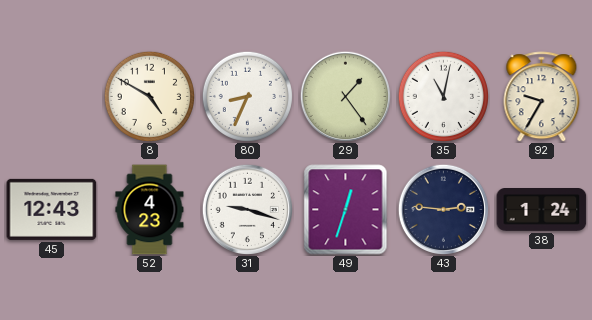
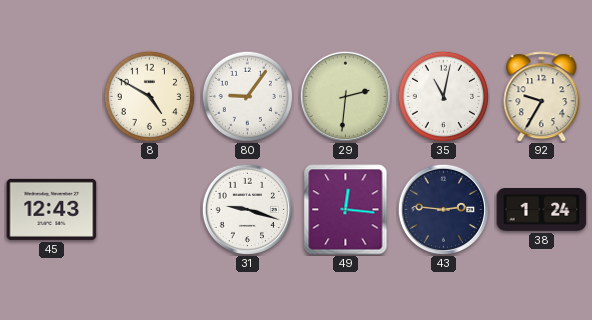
80: 8:34 -> 9:06
29: 1:24 -> 2:31
52: 4:23 -> none
49: 12:33 -> 12:16
